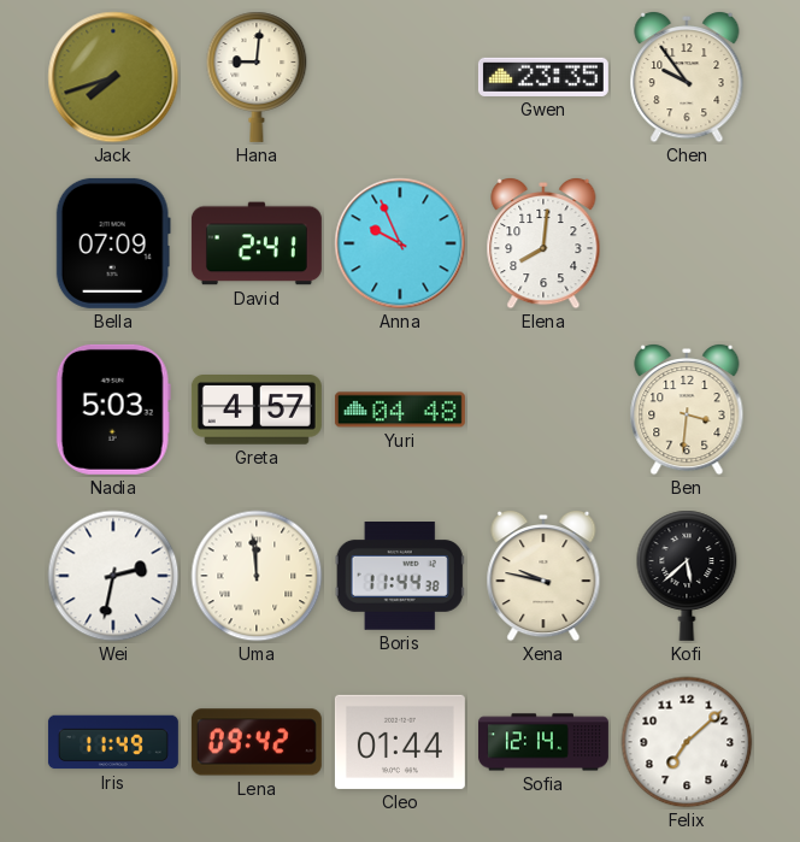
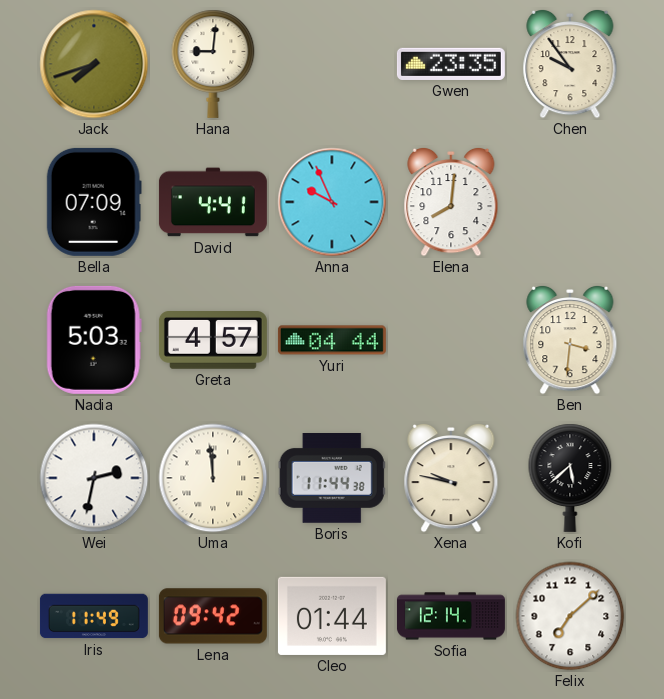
David: 2:41 -> 4:41
Yuri: 04:48 -> 04:44
